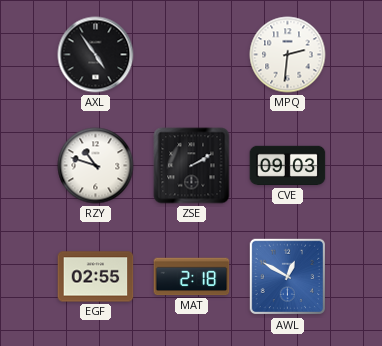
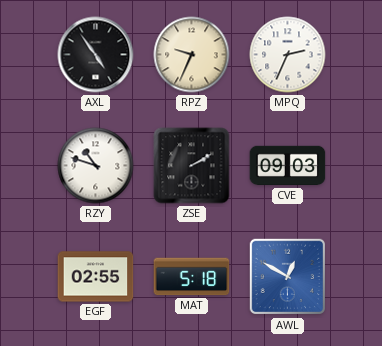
RPZ: none -> 9:34
MPQ: 2:31 -> 2:34
MAT: 2:18 -> 5:18
